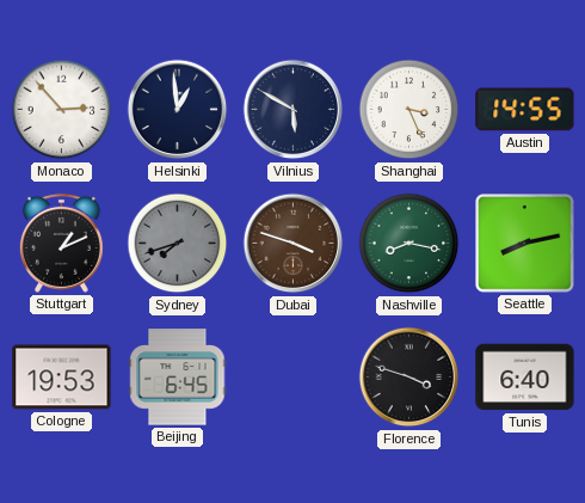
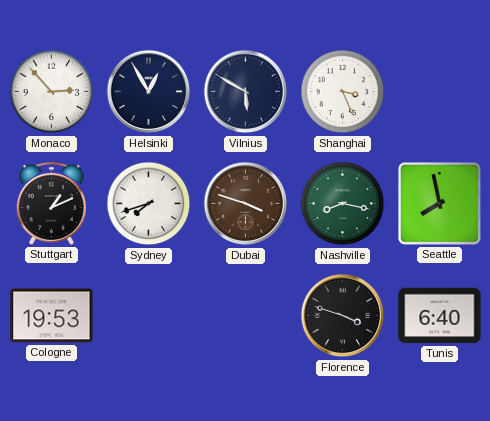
Helsinki: 12:59 -> 12:55
Austin: 14:55 -> none
Sydney dial: grey -> white
Seattle: 8:13 -> 7:58
Beijing: 6:45 -> none
